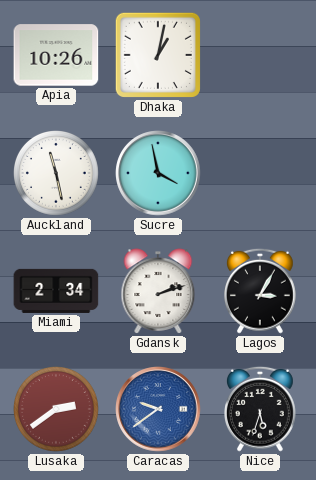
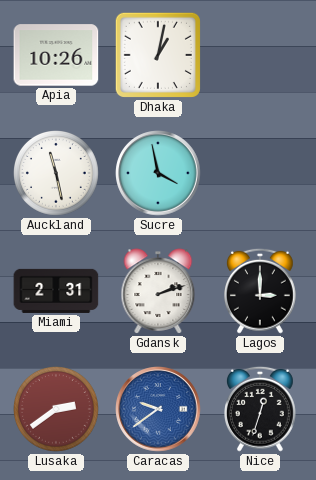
Miami: 2:34 -> 2:31
Lagos: 3:05 -> 3:00
Nice: 5:33 -> 12:33
